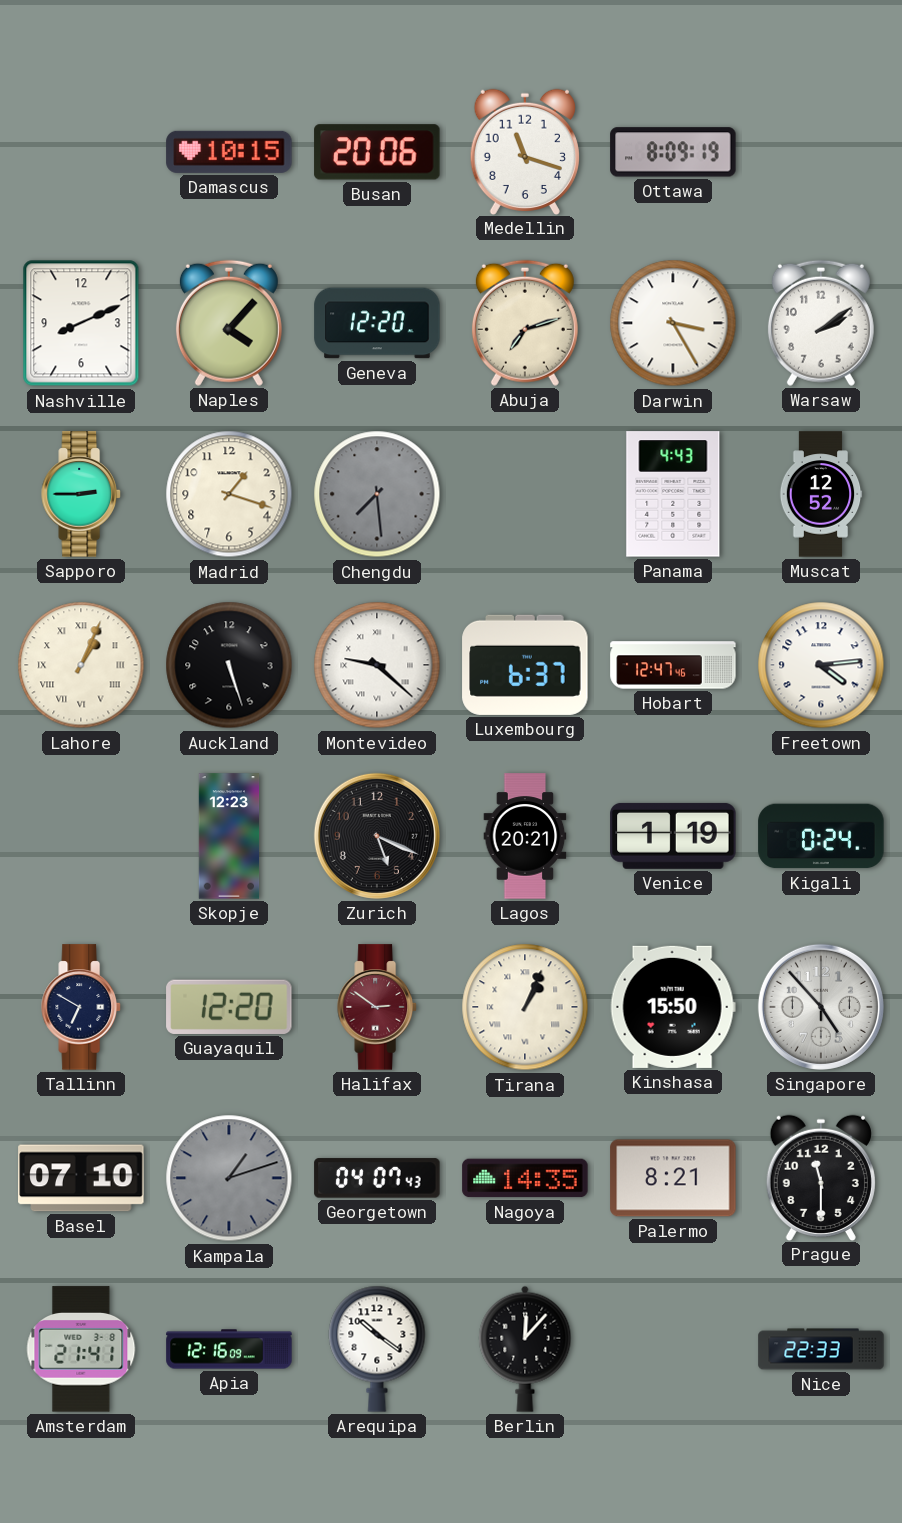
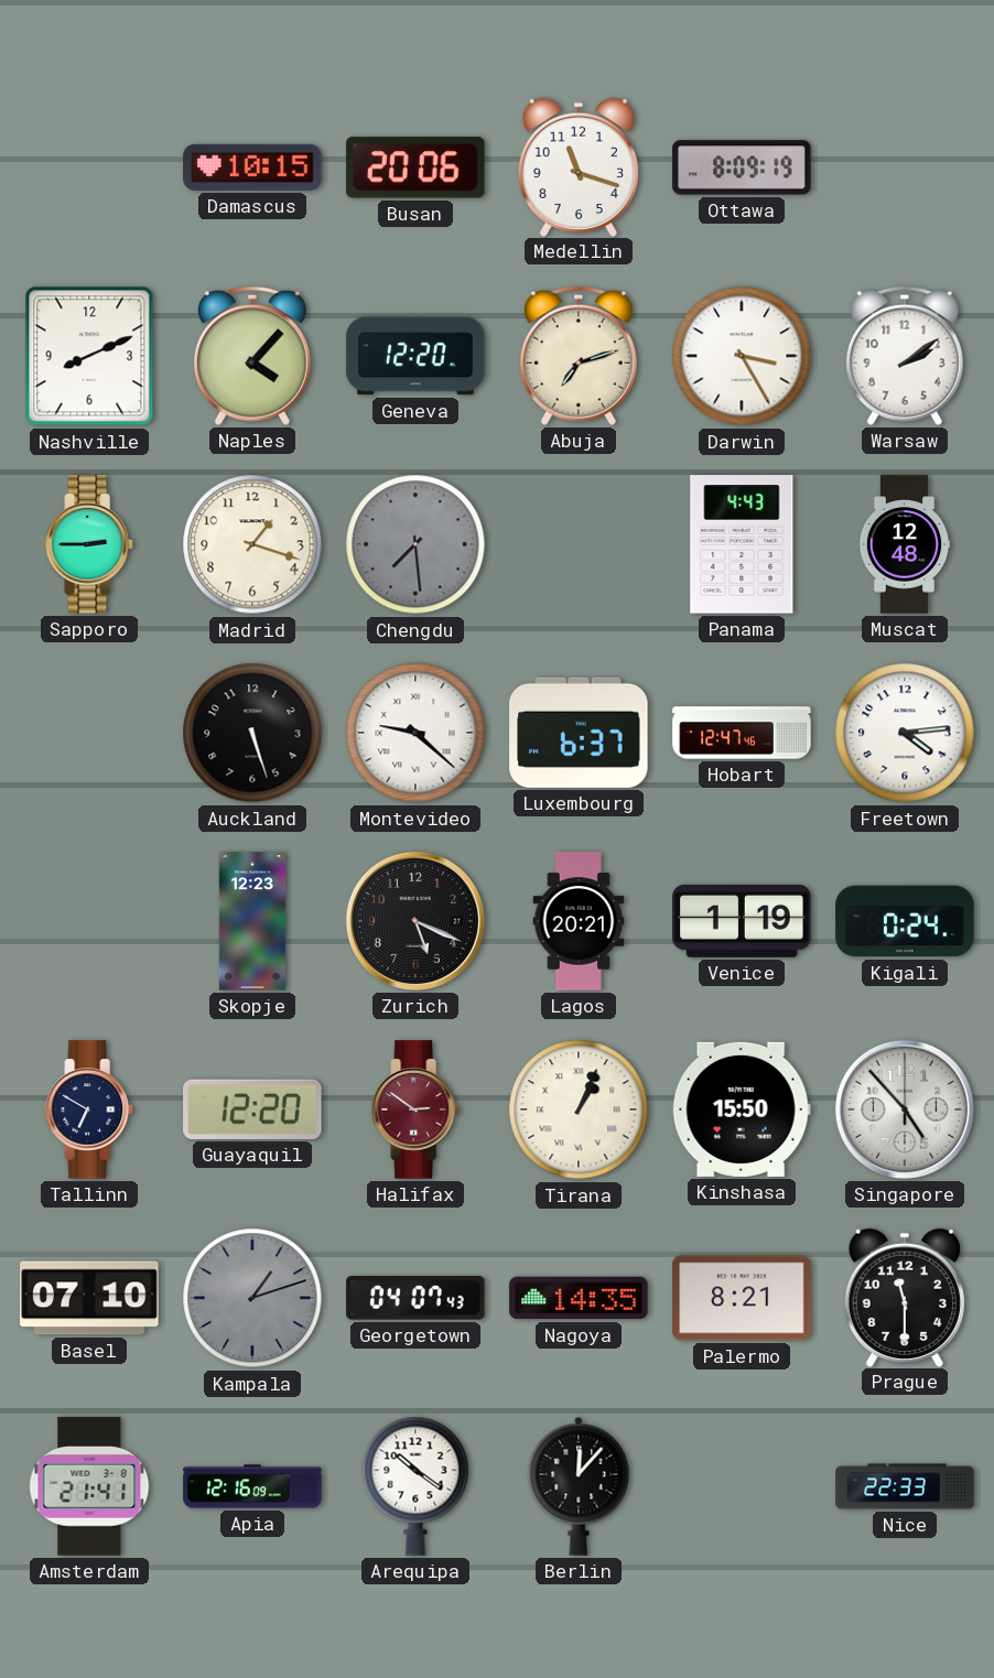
Muscat: 12:52 -> 12:48
Lahore: 1:04 -> none
